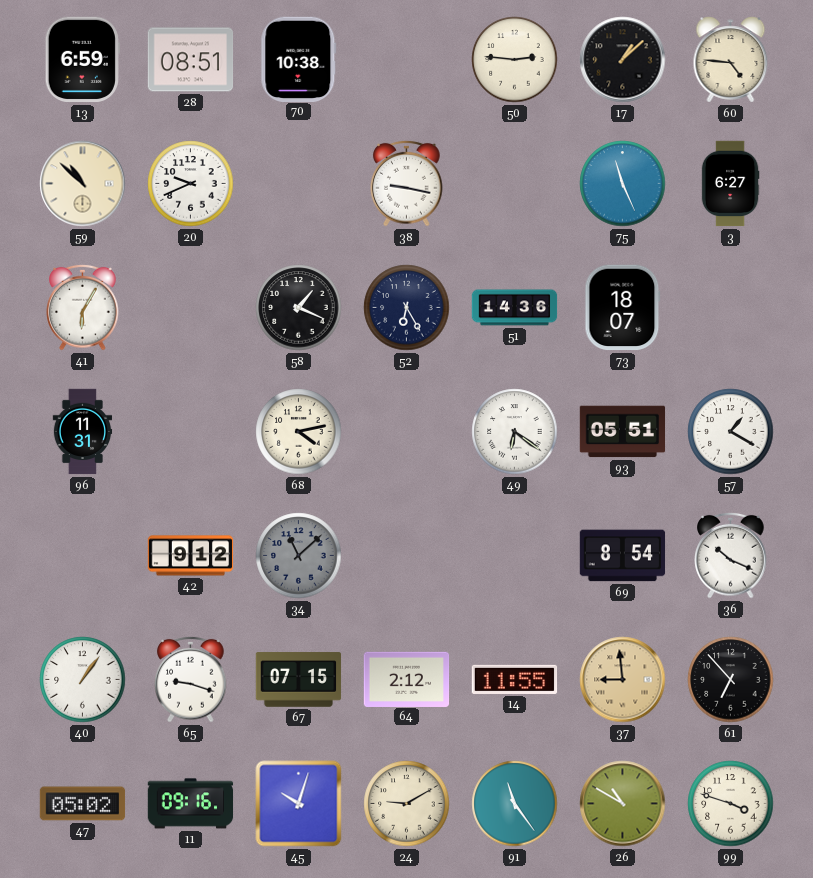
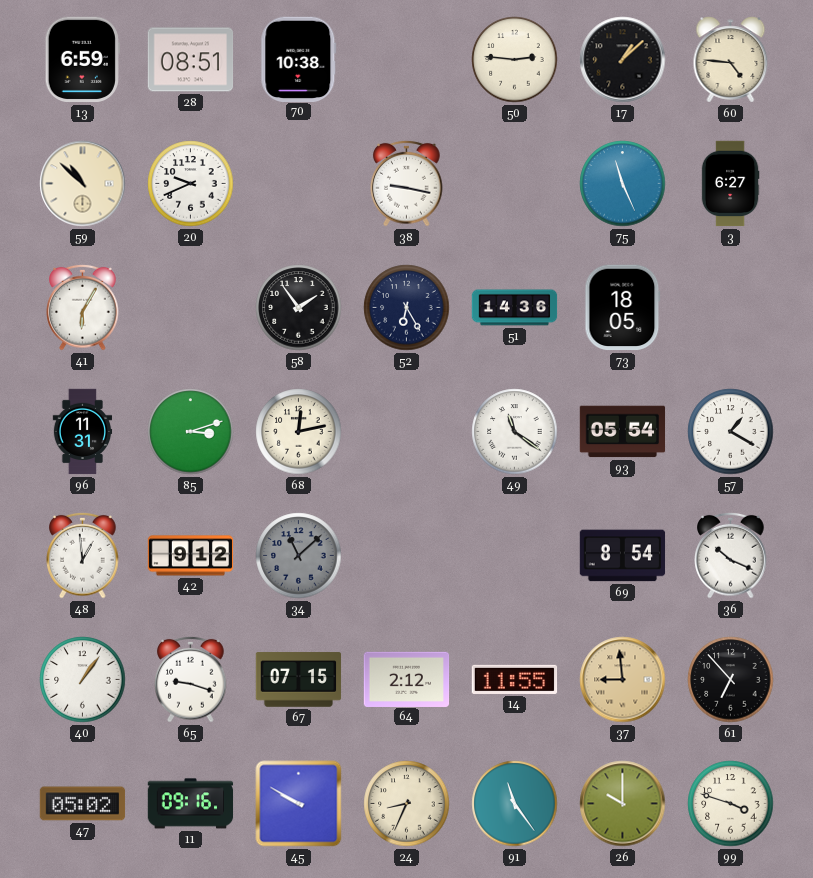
58: 1:19 -> 1:54
73: 18:07 -> 18:05
85: none -> 3:12
68: 4:13 -> 12:13
49: 6:21 -> 11:21
93: 05:51 -> 05:54
48: none -> 12:59
45: 10:03 -> 9:50
24: 9:10 -> 8:34
26: 10:50 -> 10:00
